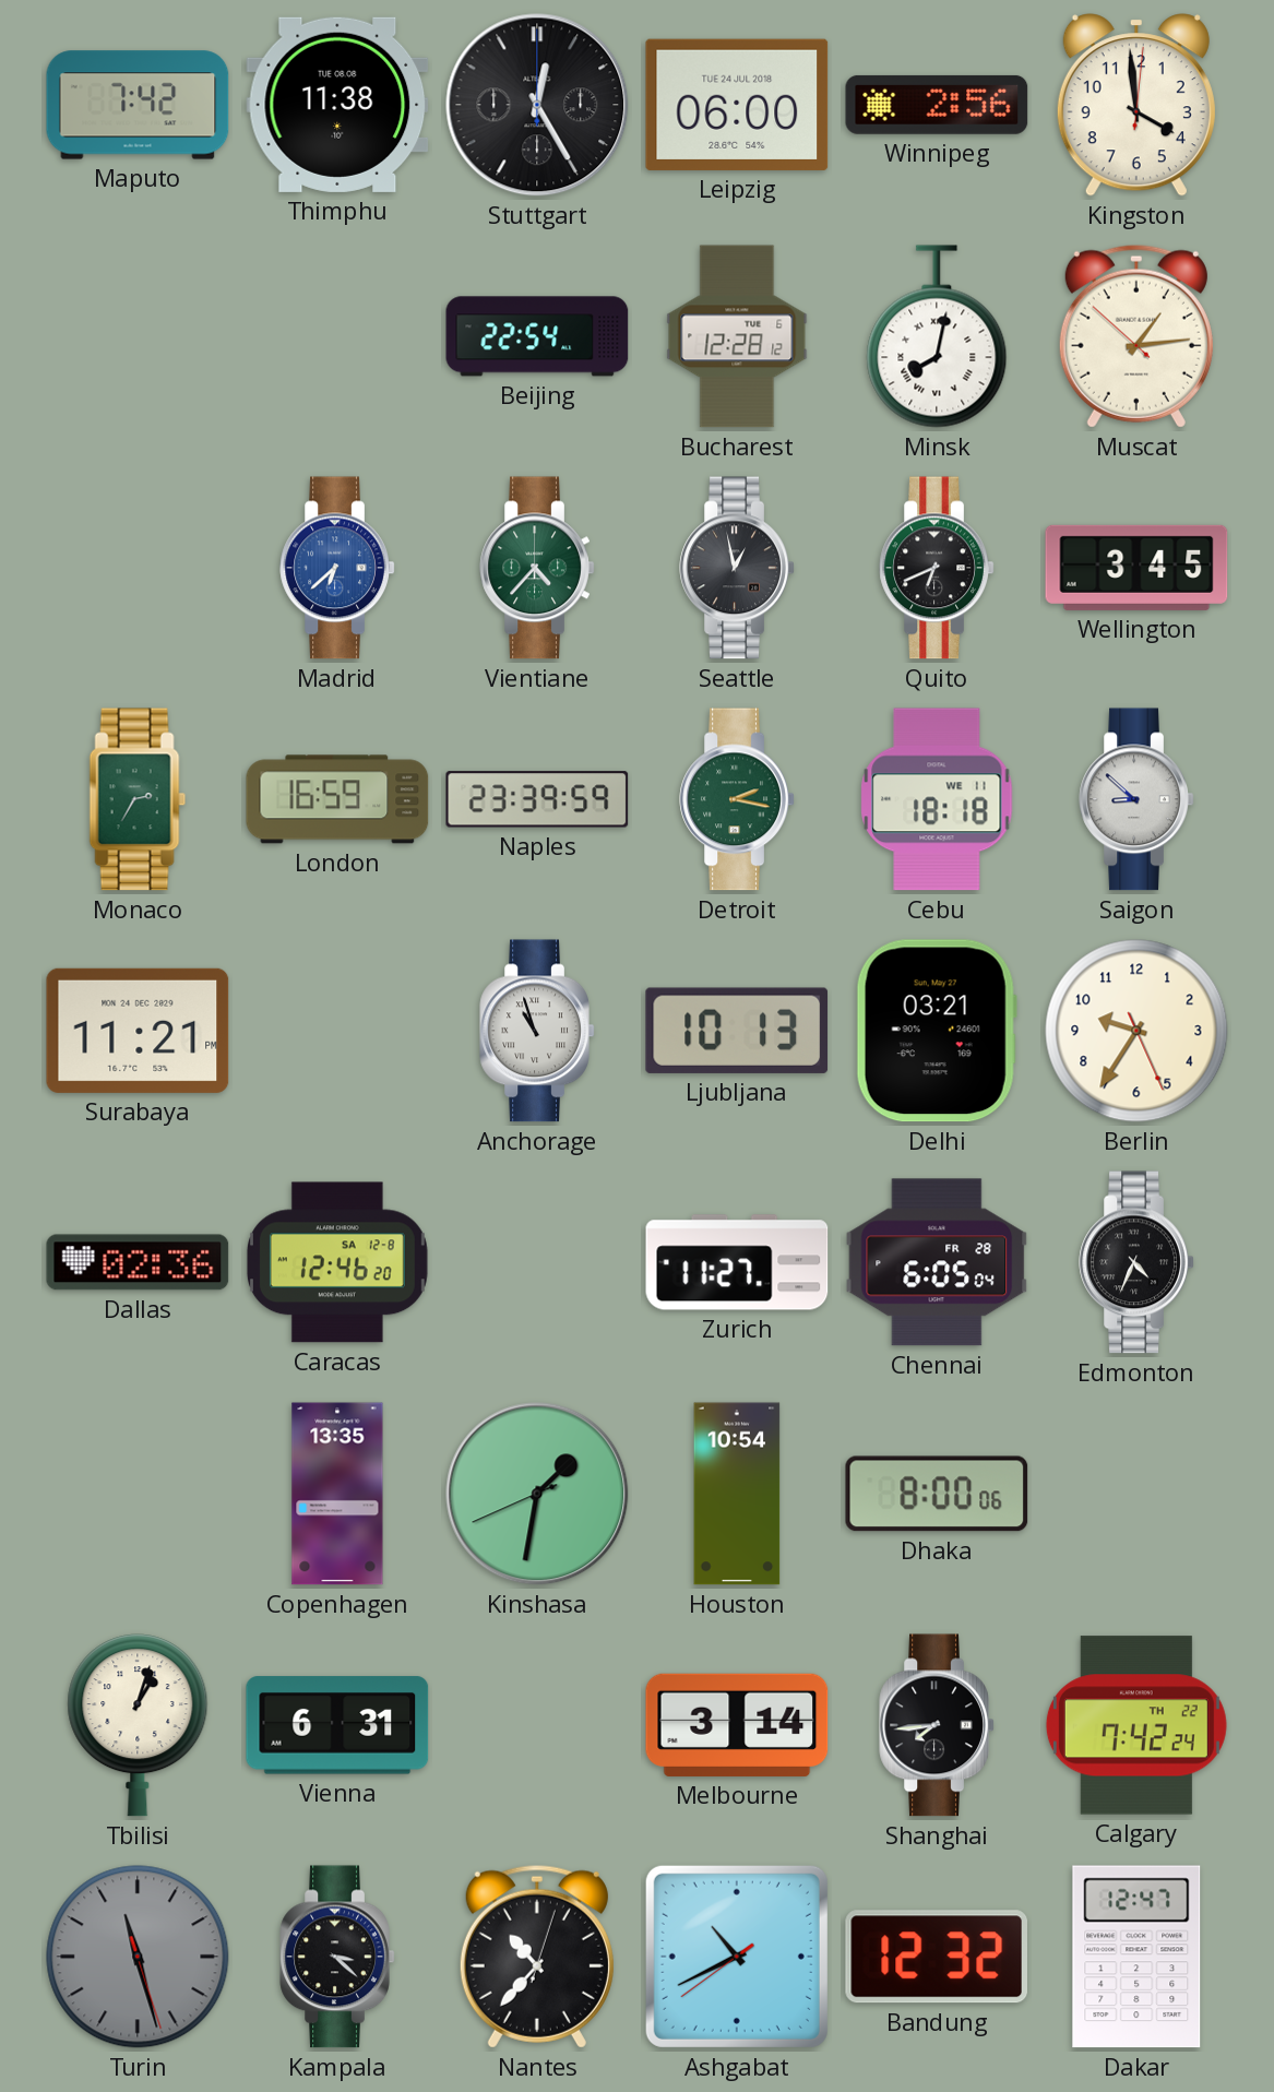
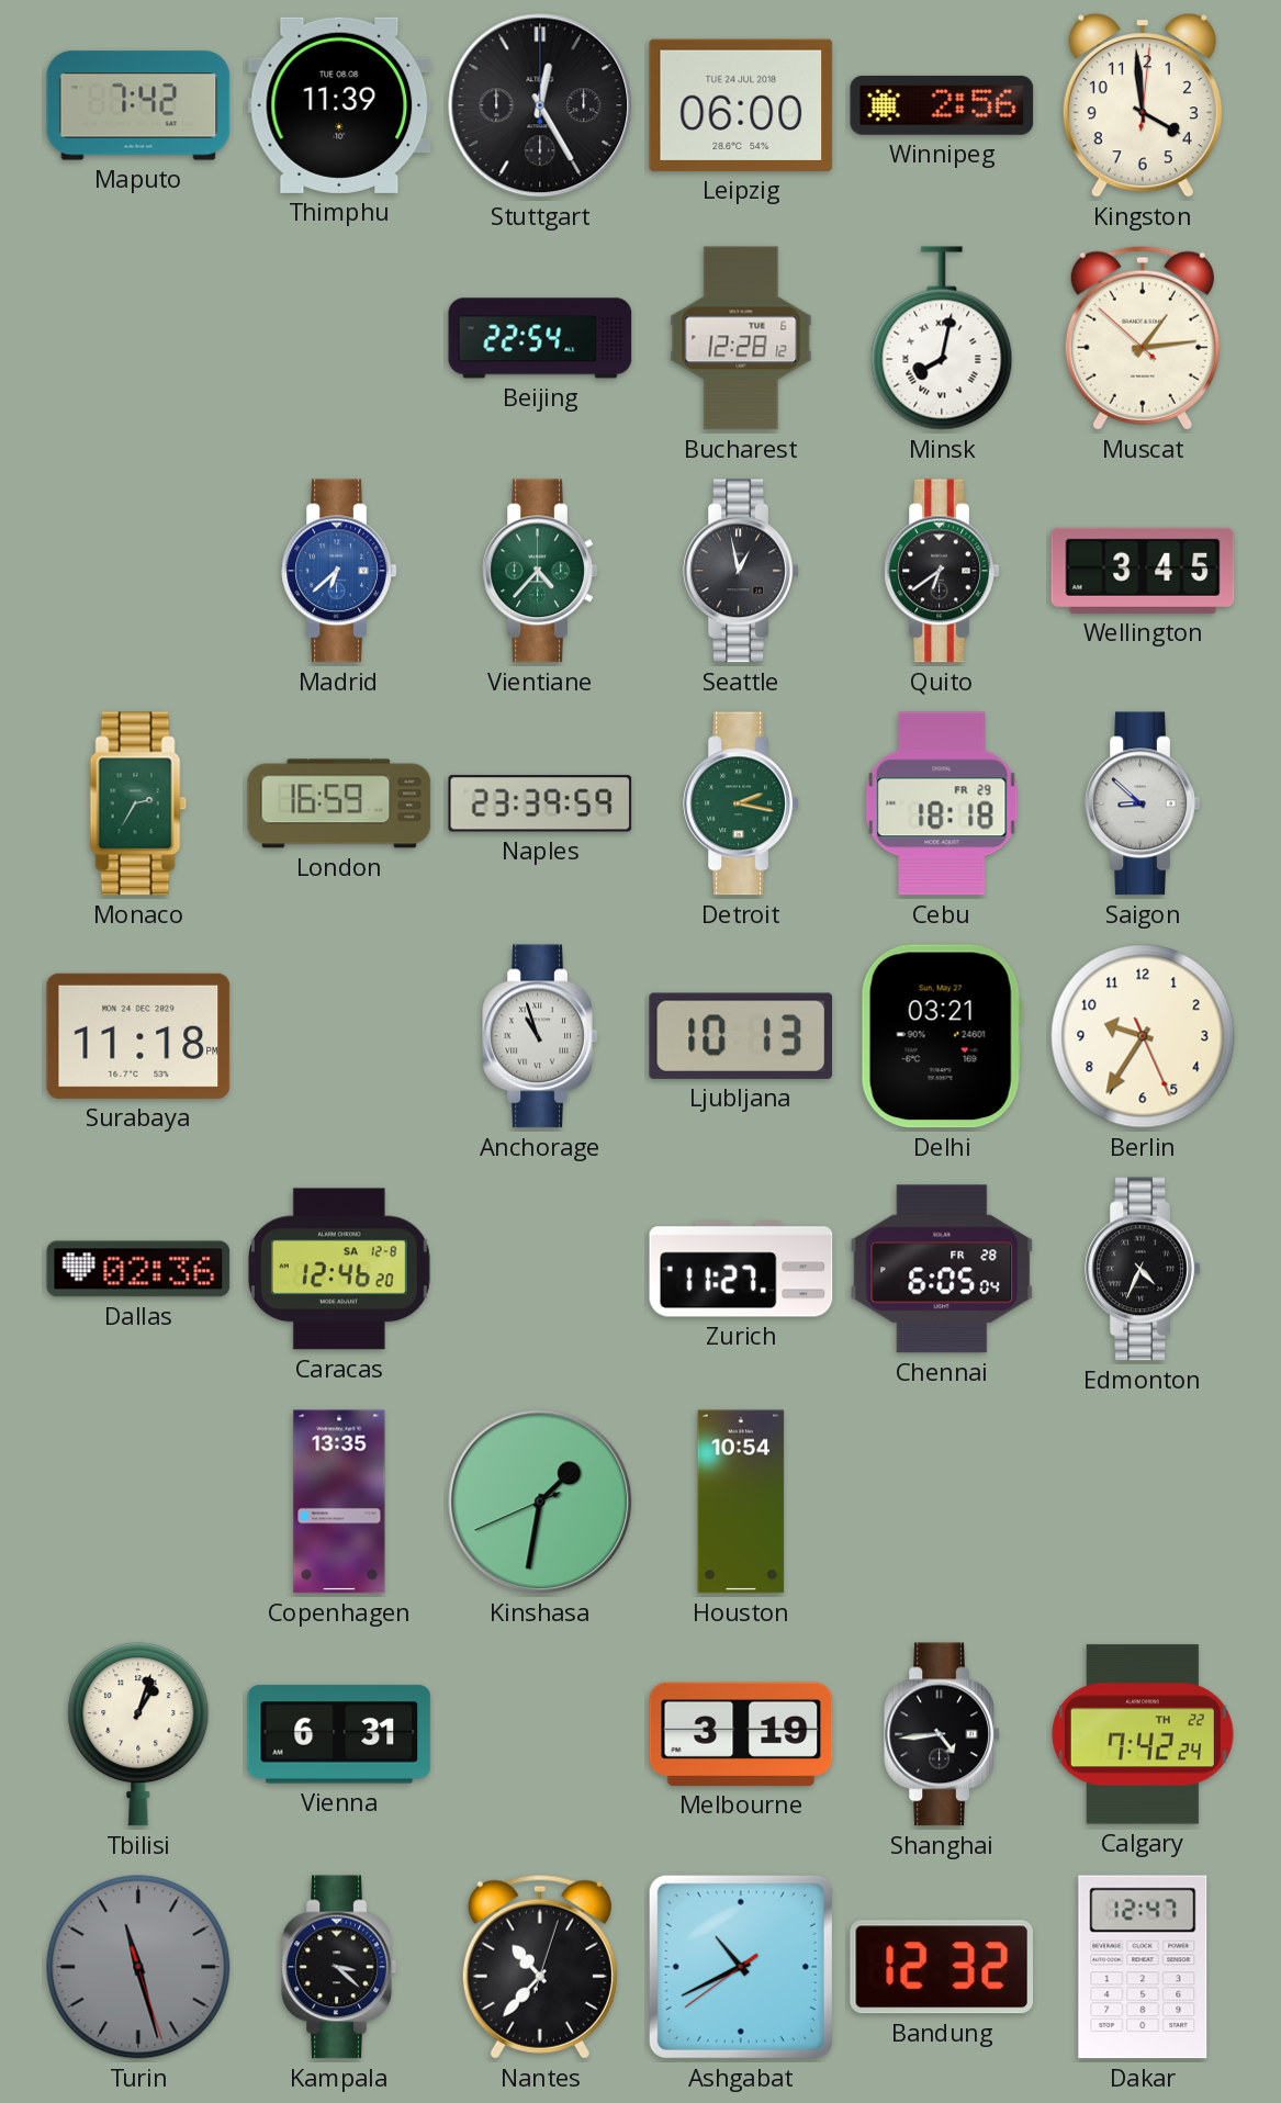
Thimphu: 11:38 -> 11:39
Quito: 6:41 -> 6:39
Cebu date: WE 11 -> FR 29
Surabaya: 11:21 -> 11:18
Dhaka: 8:00 -> none
Melbourne: 3:14 -> 3:19
Shanghai: 7:44 -> 4:44
